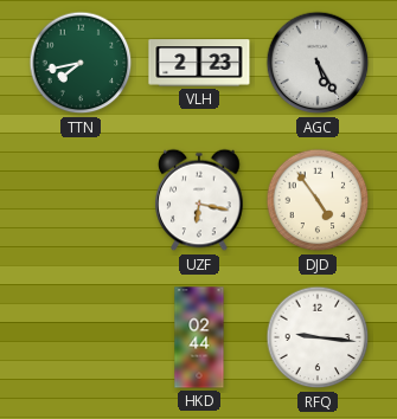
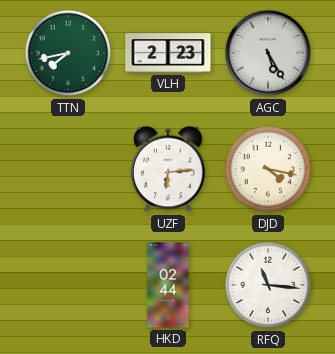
UZF: 6:17 -> 6:14
DJD: 4:54 -> 4:17
RFQ: 9:16 -> 11:16
